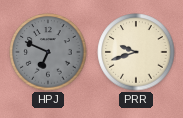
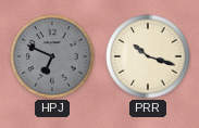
PRR: 9:42 -> 10:18
